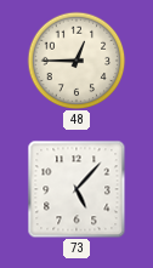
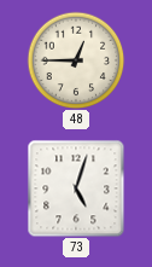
73: 5:07 -> 5:03
